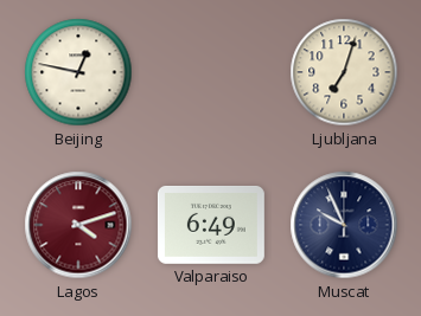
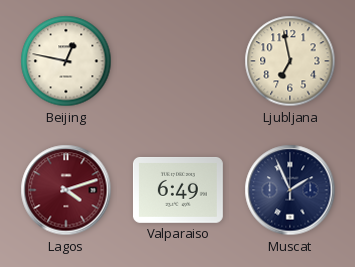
Ljubljana: 7:03 -> 6:58
Muscat: 9:56 -> 1:56
